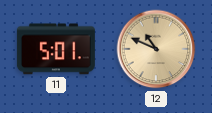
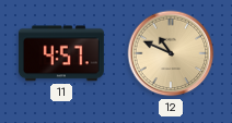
11: 5:01 -> 4:57
